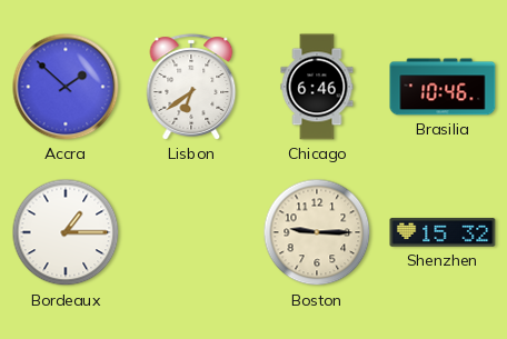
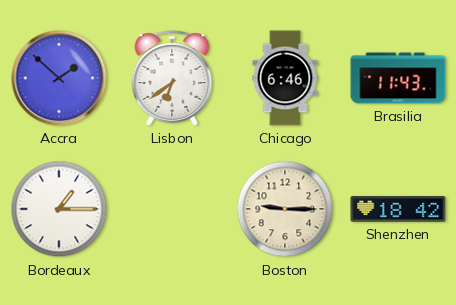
Brasilia: 10:46 -> 11:43
Shenzhen: 15:32 -> 18:42
